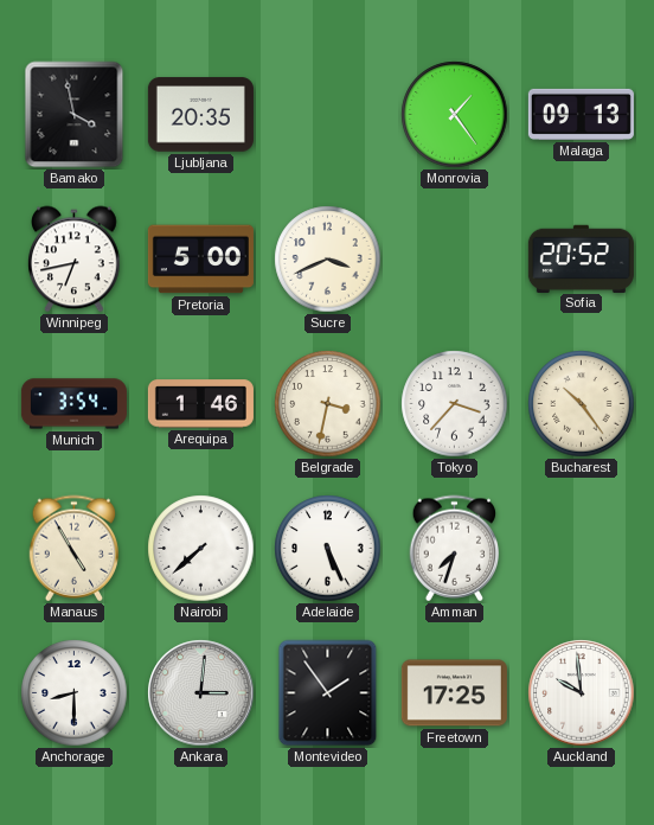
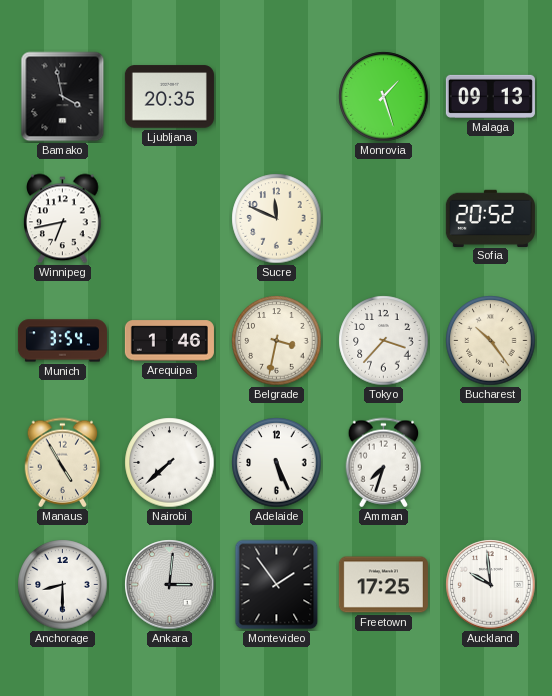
Monrovia: 1:24 -> 1:27
Pretoria: 5:00 -> none
Sucre: 3:41 -> 11:49
